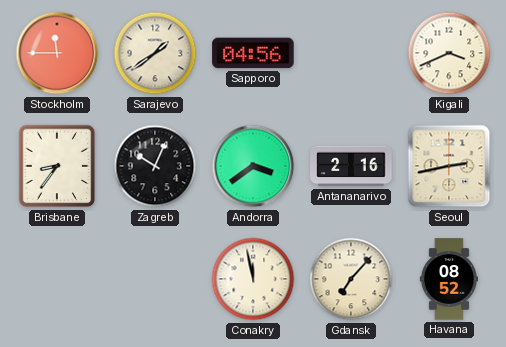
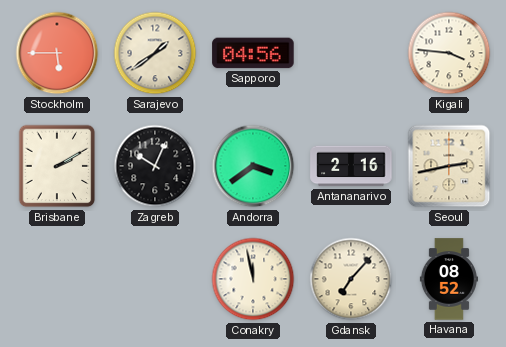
Stockholm: 11:45 -> 5:45
Kigali: 3:41 -> 3:46
Brisbane: 8:36 -> 2:10
